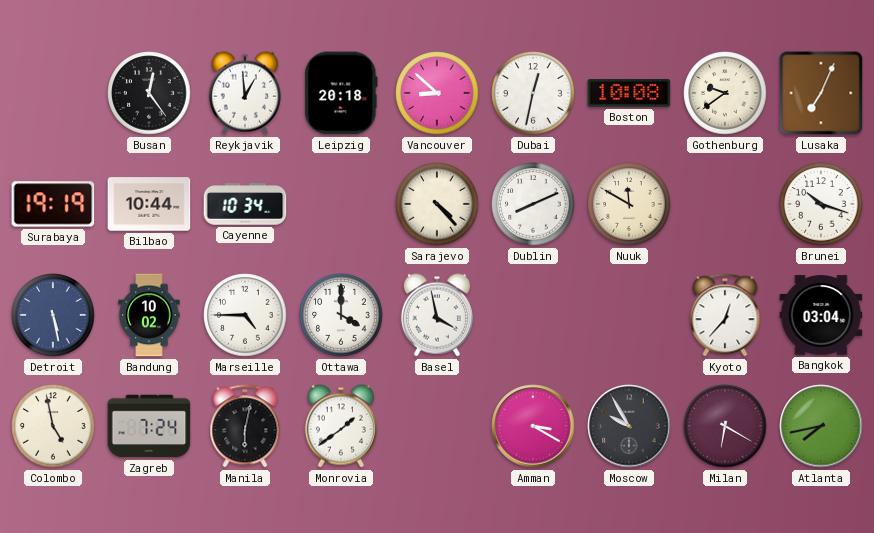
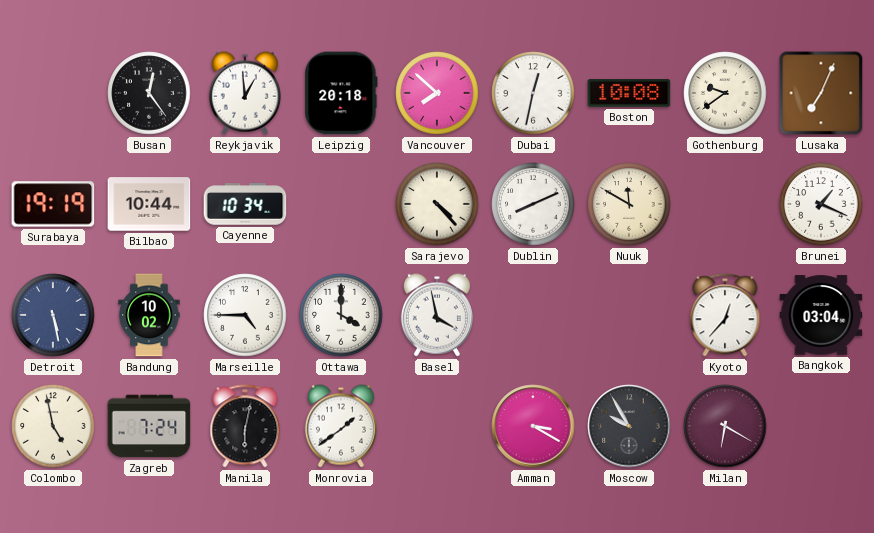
Vancouver: 8:52 -> 7:52
Brunei: 10:18 -> 1:19
Atlanta: 7:43 -> none
